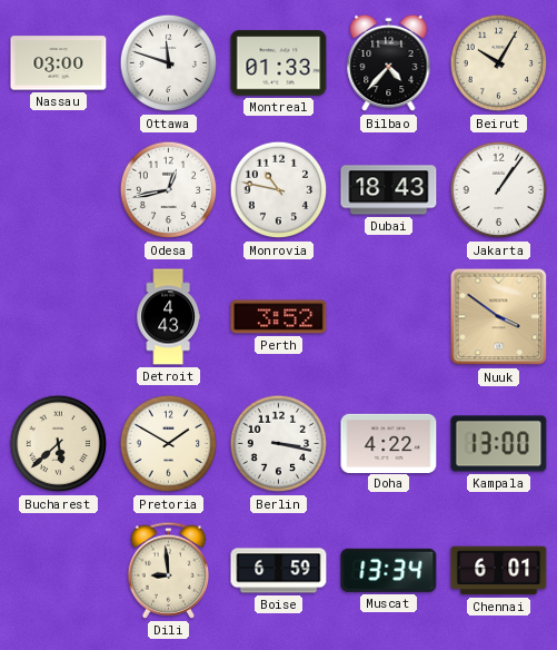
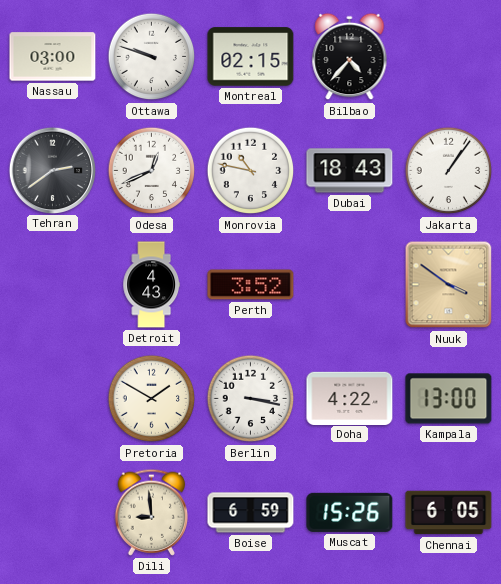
Ottawa: 11:48 -> 9:48
Montreal: 01:33 -> 02:15
Beirut: 10:05 -> none
Tehran: none -> 2:39
Odesa: 12:43 -> 12:41
Bucharest: 5:38 -> none
Muscat: 13:34 -> 15:26
Chennai: 6:01 -> 6:05
